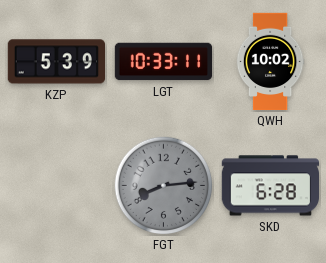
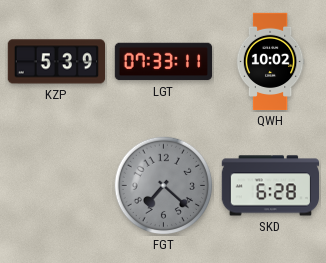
LGT: 10:33 -> 07:33
FGT: 8:14 -> 7:22
